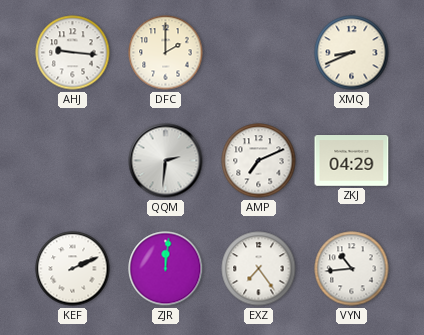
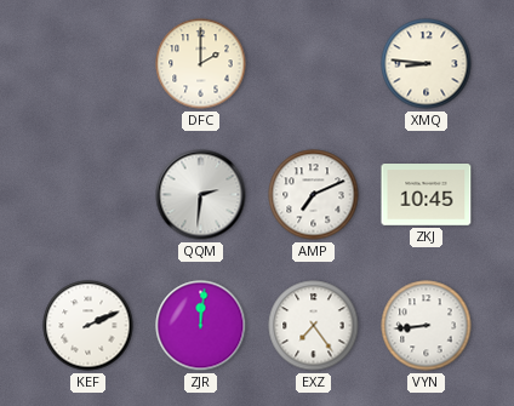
AHJ: 9:16 -> none
XMQ: 8:41 -> 8:46
ZKJ: 04:29 -> 10:45
VYN: 10:44 -> 8:44
